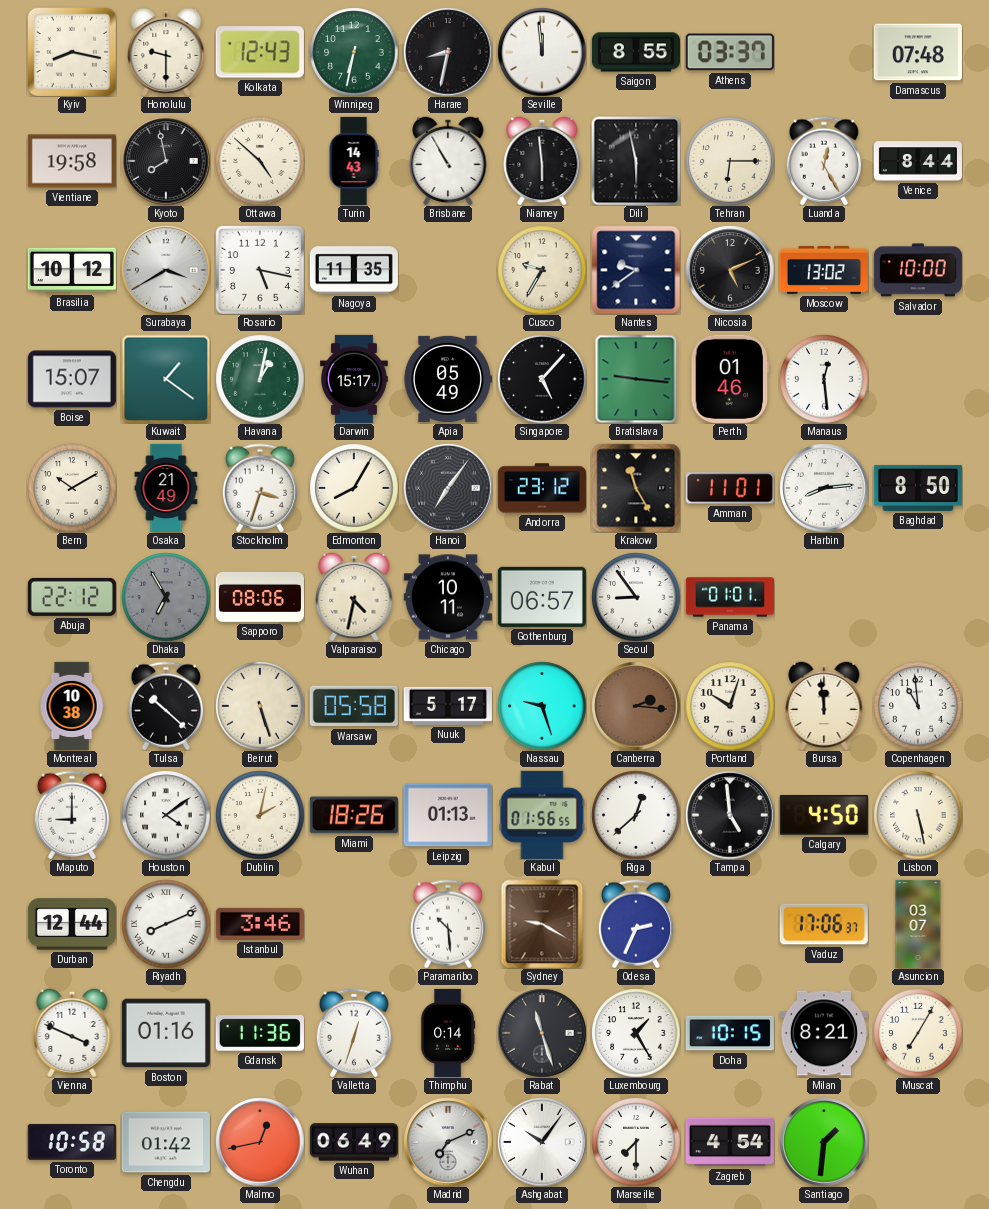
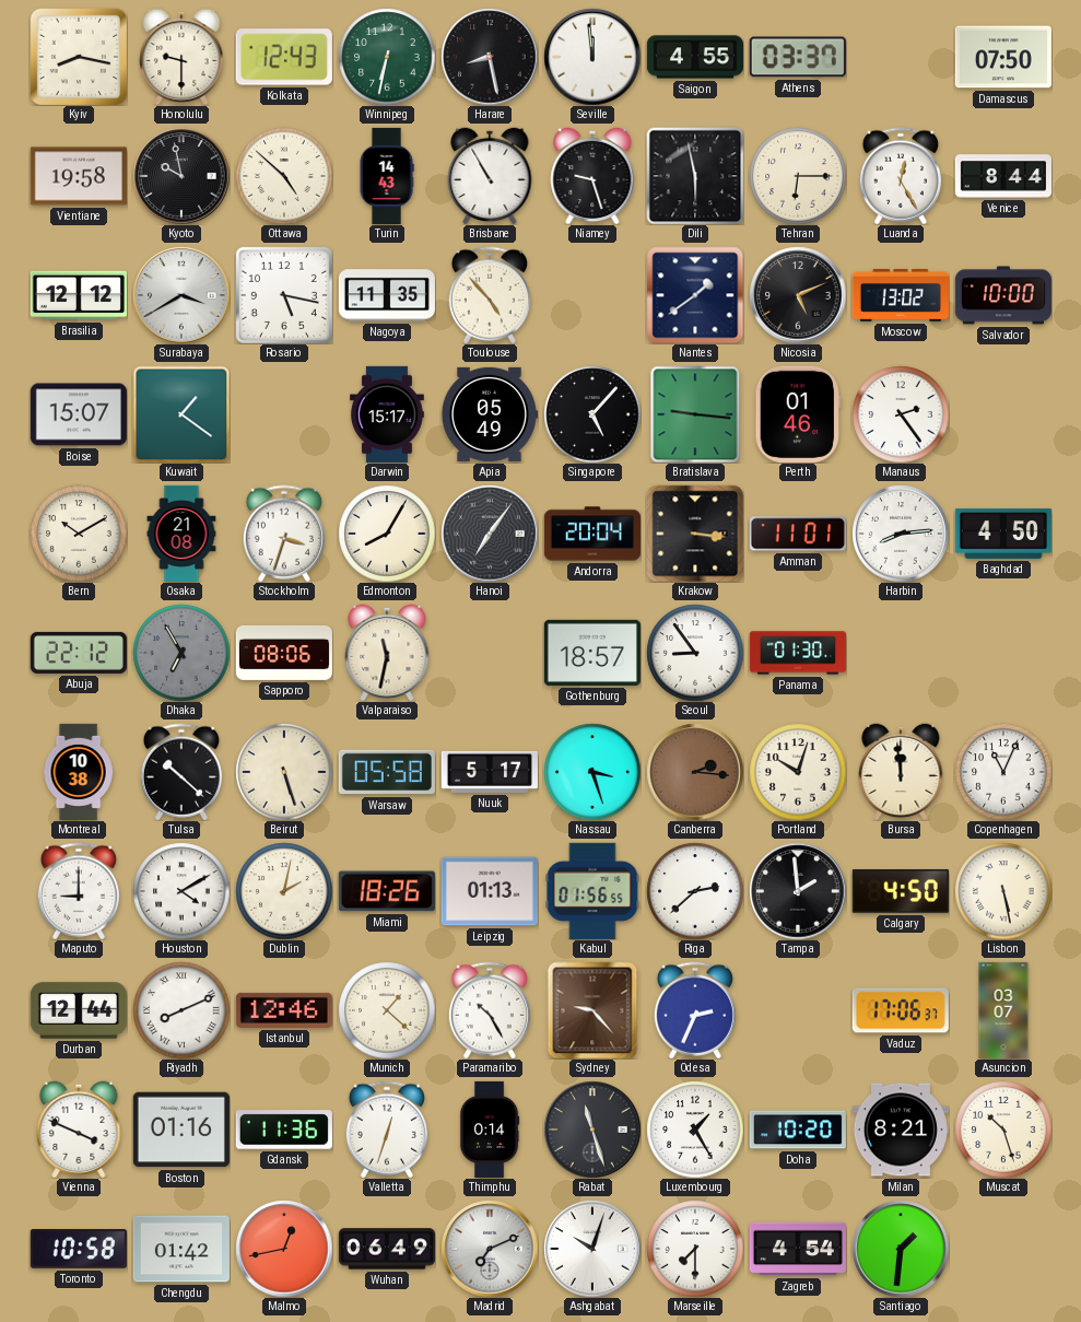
Harare: 8:32 -> 8:28
Saigon: 8:55 -> 4:55
Damascus: 07:48 -> 07:50
Kyoto: 7:58 -> 9:58
Niamey: 5:59 -> 9:27
Brasilia: 10:12 -> 12:12
Toulouse: none -> 4:53
Cusco: 9:35 -> none
Nantes: 9:39 -> 1:39
Havana: 1:02 -> none
Manaus: 12:29 -> 2:24
Osaka: 21:49 -> 21:08
Andorra: 23:12 -> 20:04
Krakow: 11:25 -> 3:16
Baghdad: 8:50 -> 4:50
Valparaiso: 4:32 -> 11:32
Chicago: 10:11 -> none
Gothenburg: 06:57 -> 18:57
Panama: 01:01 -> 01:30
Nassau: 9:27 -> 3:27
Copenhagen: 10:59 -> 11:04
Houston: 4:09 -> 4:10
Riga: 12:38 -> 2:38
Tampa: 4:59 -> 1:59
Istanbul: 3:46 -> 12:46
Munich: none -> 1:22
Paramaribo: 10:29 -> 10:25
Sydney: 9:20 -> 9:23
Doha: 10:15 -> 10:20
Muscat: 7:05 -> 10:27
Ashgabat: 10:06 -> 10:03
